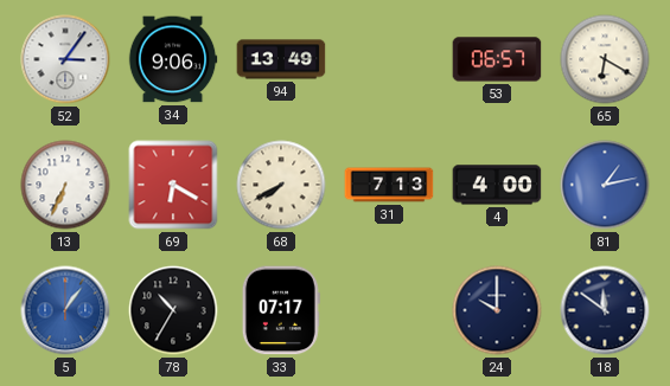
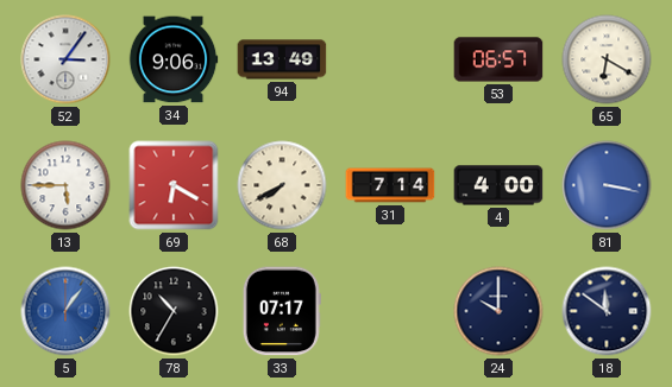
13: 6:34 -> 5:45
31: 7:13 -> 7:14
81: 1:13 -> 3:17
